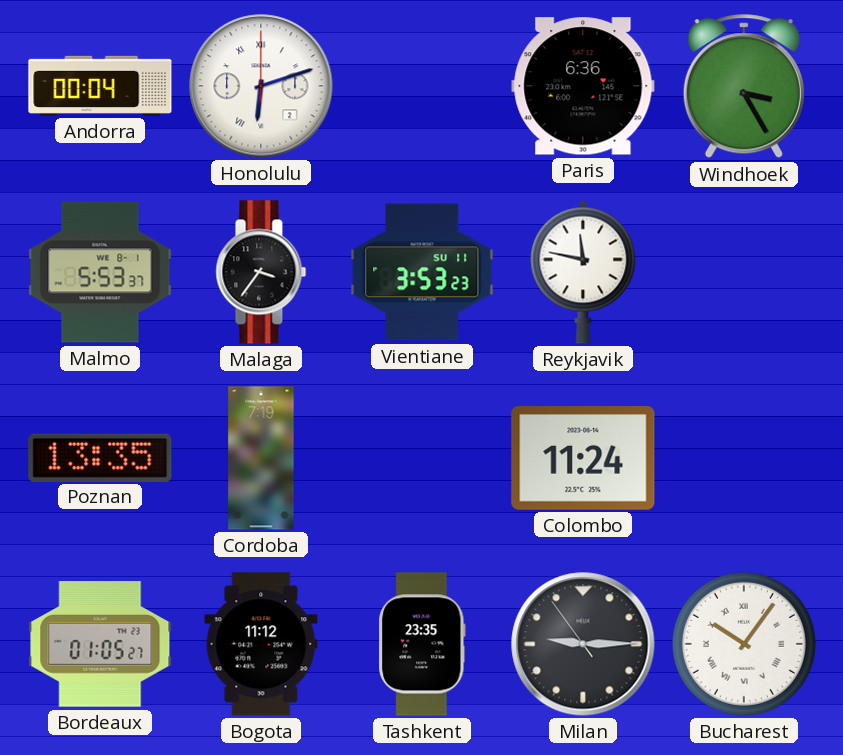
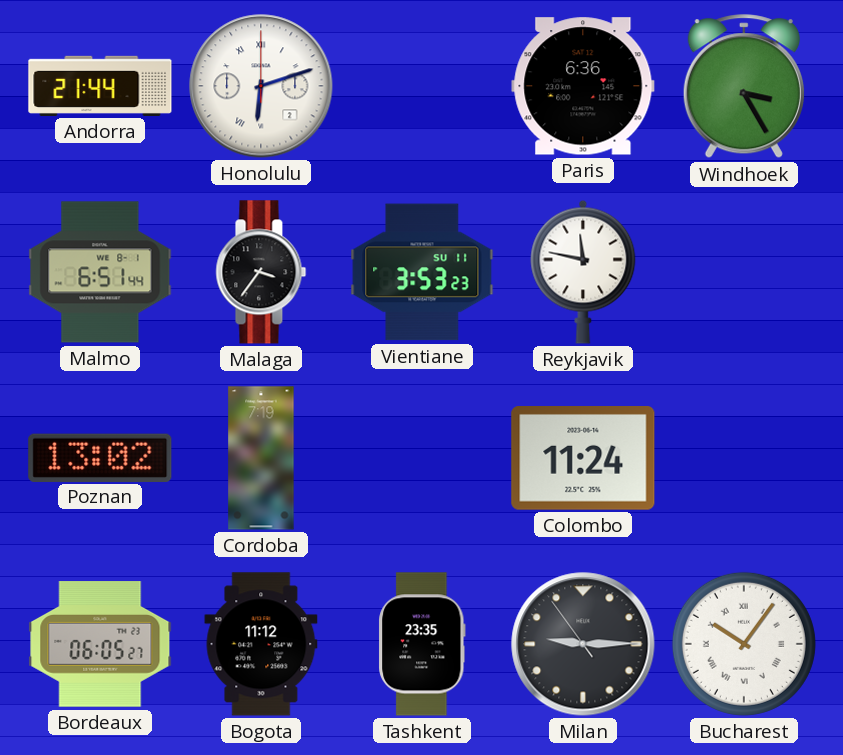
Andorra: 00:04 -> 21:44
Malmo: 5:53 -> 6:51
Poznan: 13:35 -> 13:02
Bordeaux: 01:05 -> 06:05
